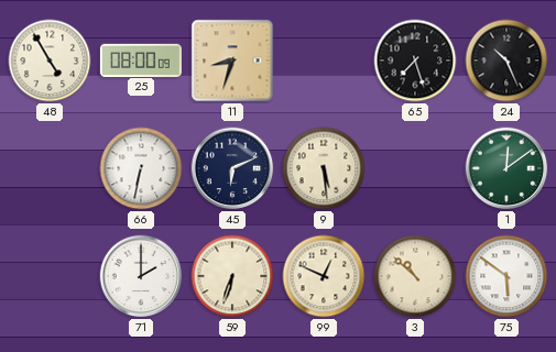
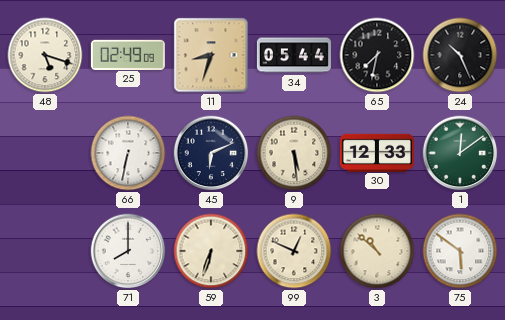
48: 4:55 -> 5:18
25: 08:00 -> 02:49
34: none -> 05:44
65: 7:27 -> 7:32
30: none -> 12:33
71: 2:00 -> 8:00
